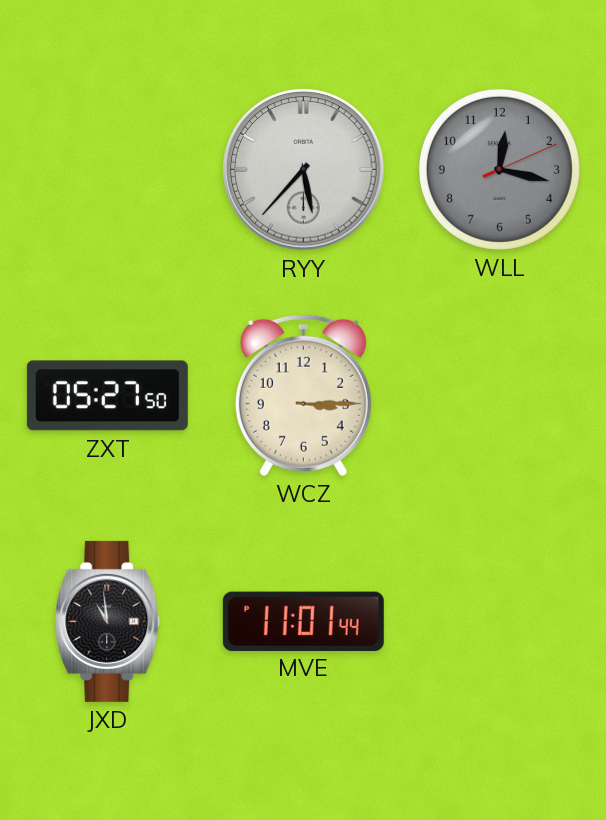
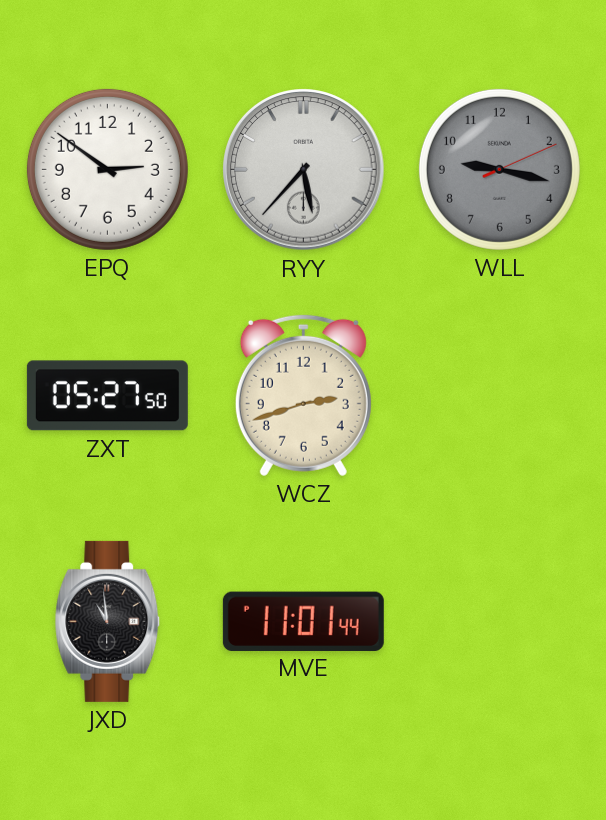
EPQ: none -> 2:51
WLL: 12:17 -> 9:17
WCZ: 3:15 -> 2:42
